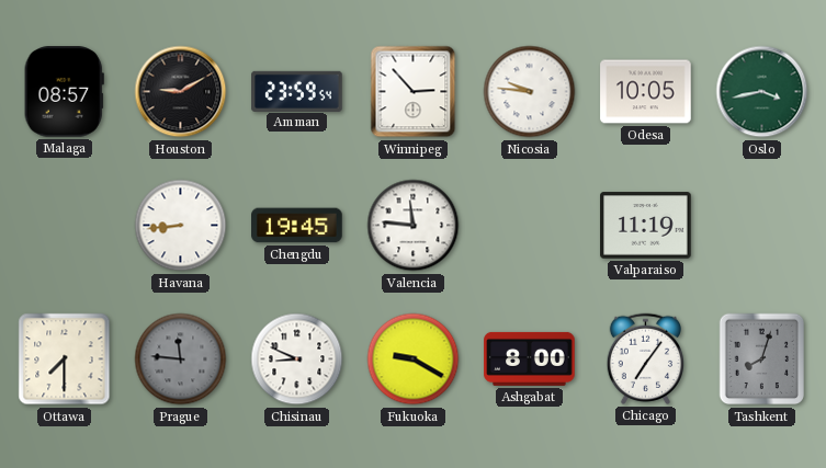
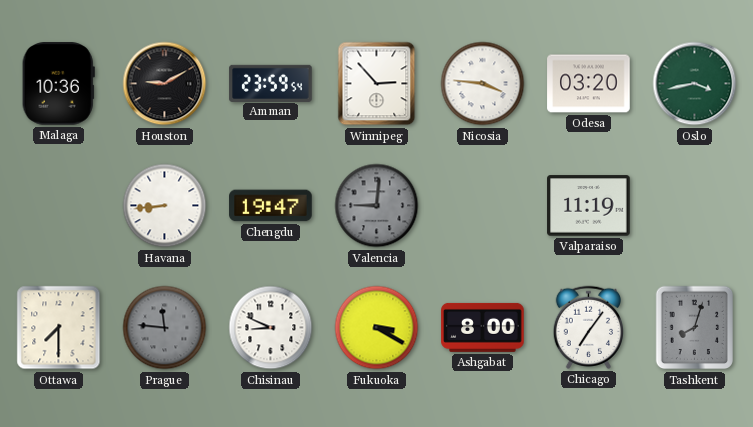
Malaga: 08:57 -> 10:36
Nicosia: 9:46 -> 3:46
Odesa: 10:05 -> 03:20
Chengdu: 19:45 -> 19:47
Valencia: 11:46 -> 9:01
Valencia dial: white -> grey
Fukuoka: 9:20 -> 3:20
